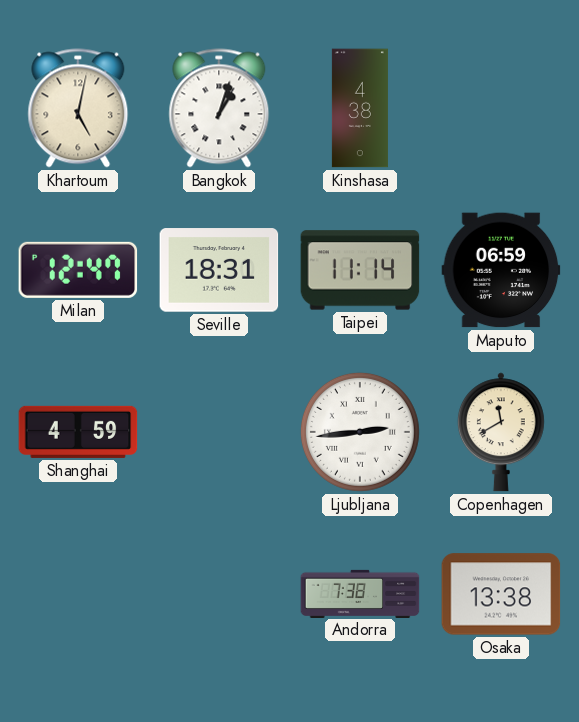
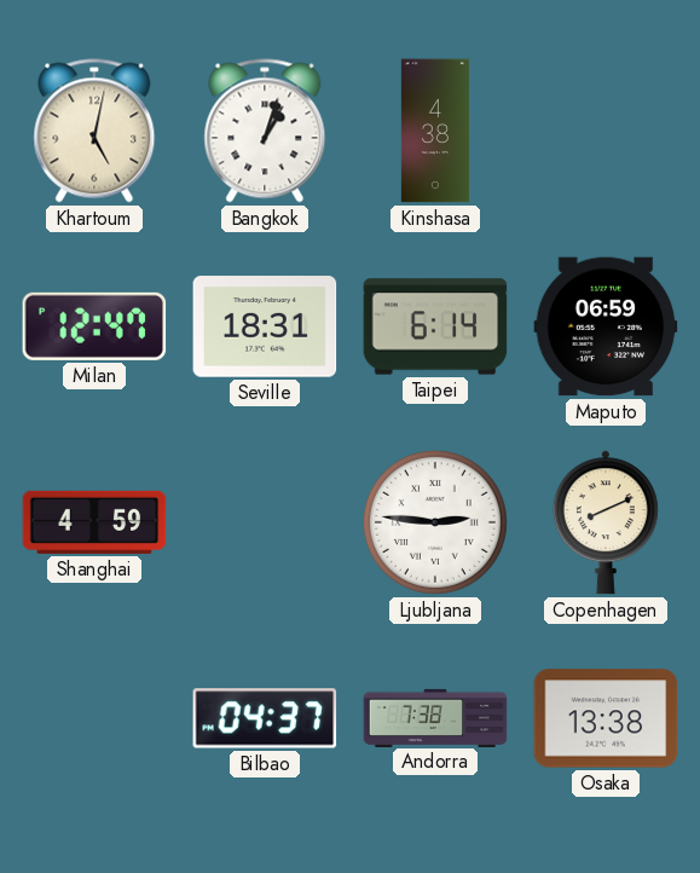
Taipei: 11:14 -> 6:14
Ljubljana: 2:44 -> 2:46
Copenhagen: 11:40 -> 8:11
Bilbao: none -> 04:37
